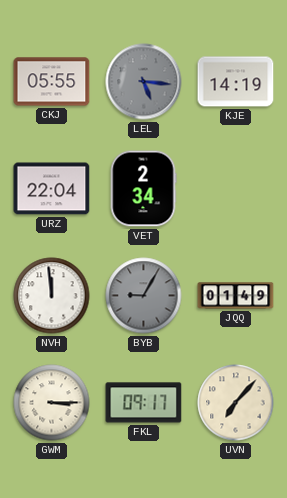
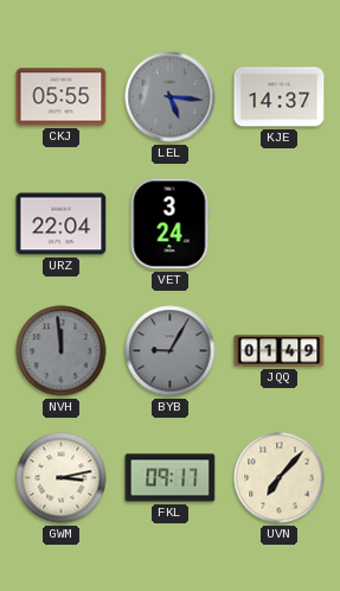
KJE: 14:19 -> 14:37
VET: 2:34 -> 3:24
NVH dial: white -> grey
GWM: 3:15 -> 3:13
